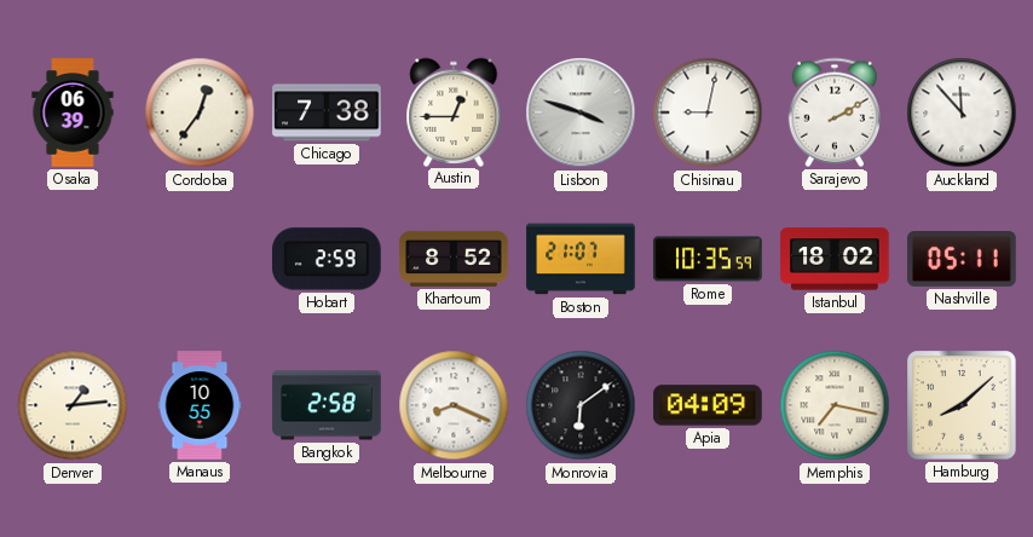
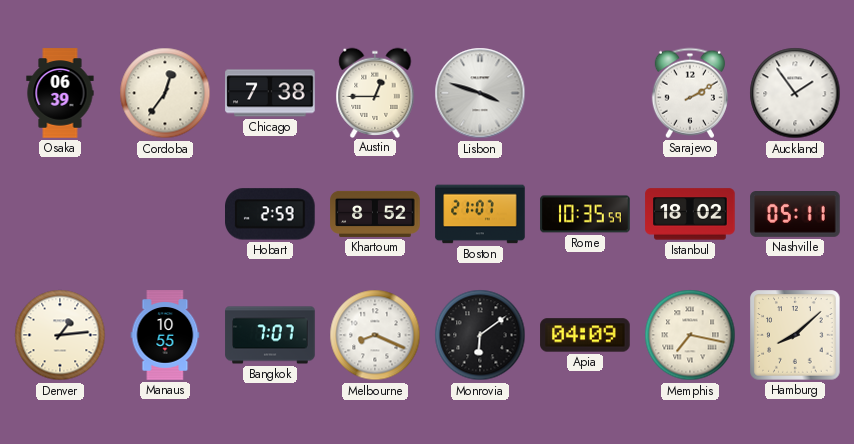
Chisinau: 9:02 -> none
Auckland: 11:53 -> 1:54
Bangkok: 2:58 -> 7:07
